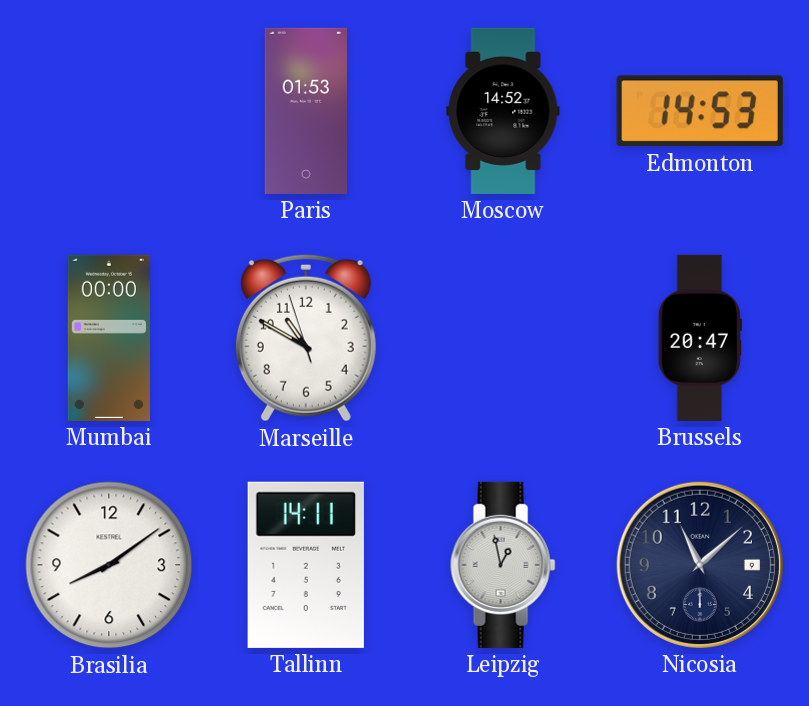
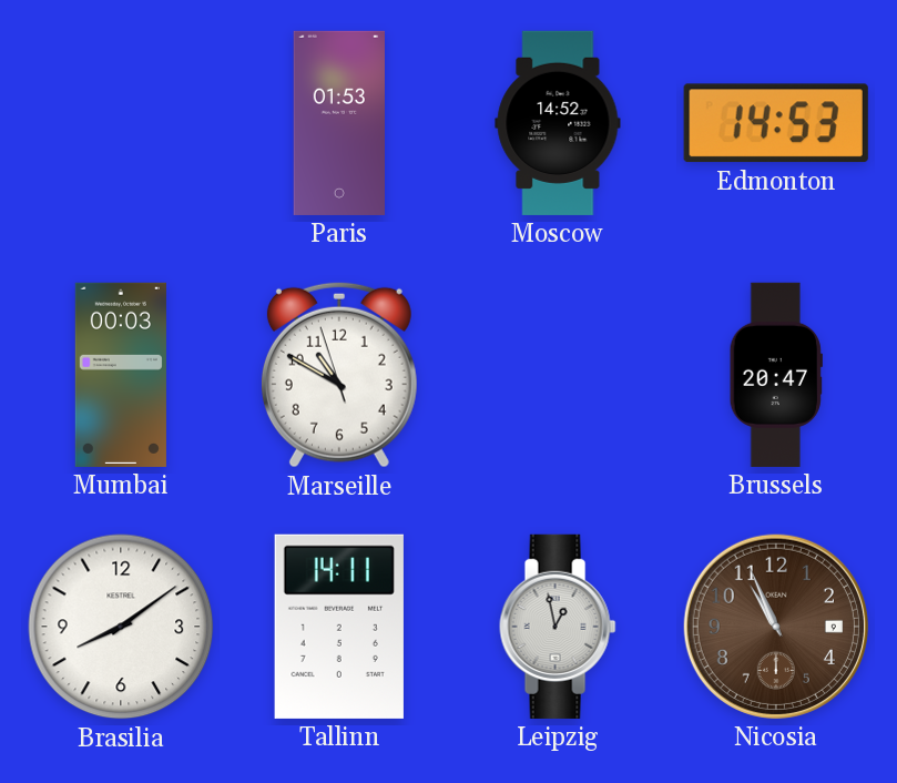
Mumbai: 00:00 -> 00:03
Nicosia: 11:08 -> 10:56
Nicosia dial: navy -> brown
